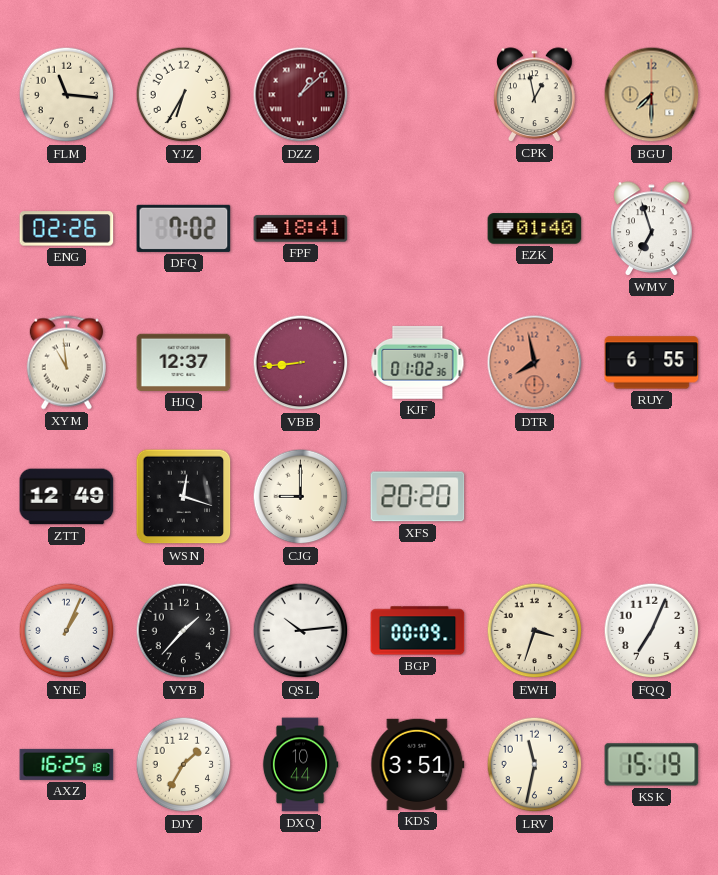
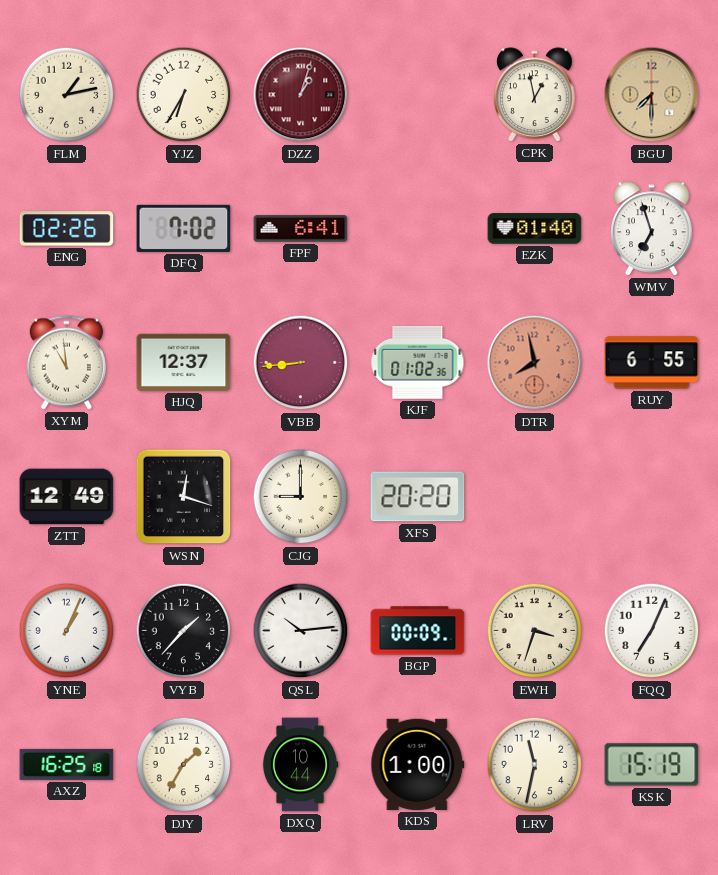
FLM: 11:16 -> 1:13
DZZ: 1:08 -> 1:03
FPF: 18:41 -> 6:41
KDS: 3:51 -> 1:00
